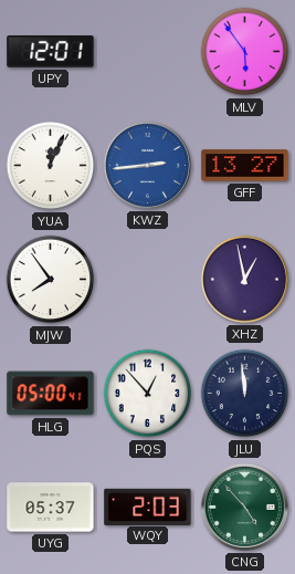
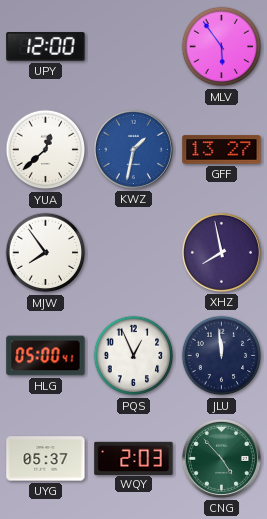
UPY: 12:01 -> 12:00
YUA: 12:04 -> 12:38
KWZ: 2:44 -> 1:32
XHZ: 12:58 -> 7:58
PQS: 12:53 -> 12:56
